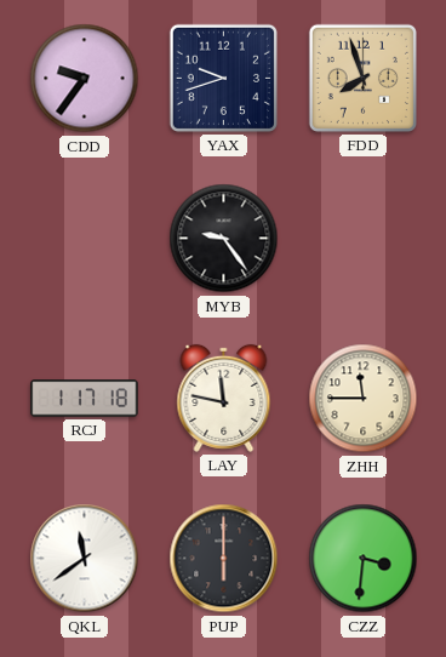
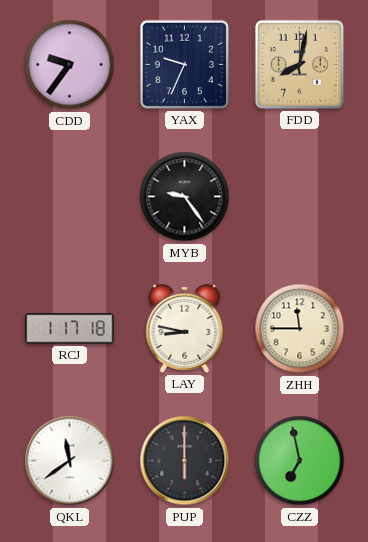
YAX: 9:42 -> 9:34
FDD: 7:57 -> 8:02
LAY: 11:47 -> 8:47
CZZ: 3:31 -> 6:58
